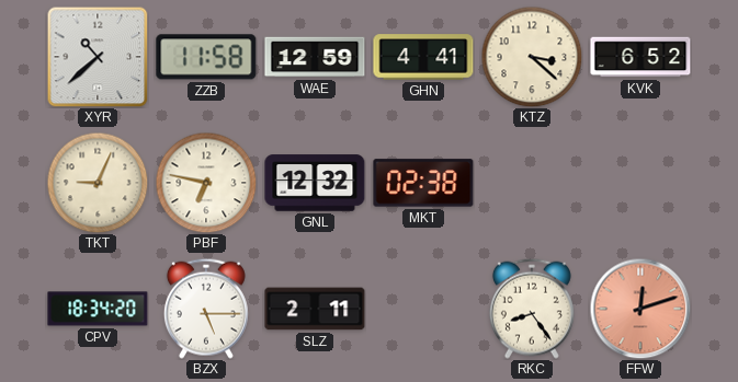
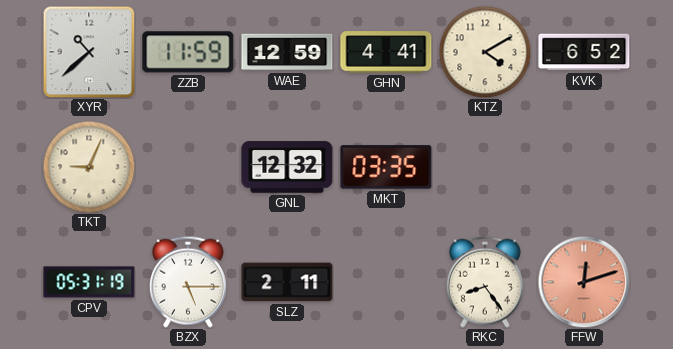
ZZB: 11:58 -> 11:59
KTZ: 3:22 -> 4:10
PBF: 6:47 -> none
MKT: 02:38 -> 03:35
CPV: 18:34 -> 05:31
